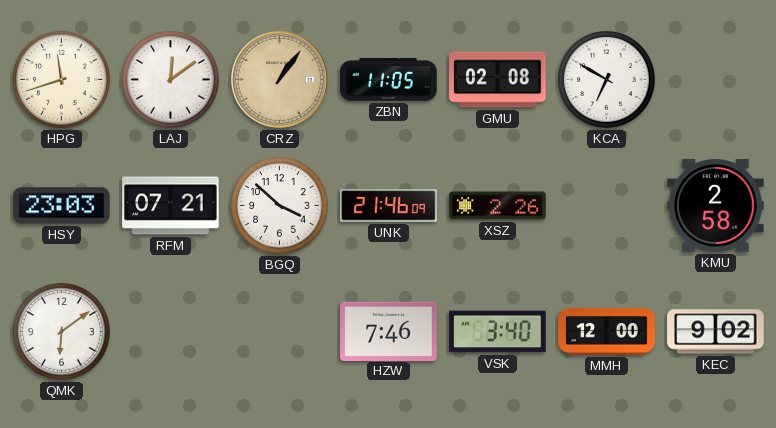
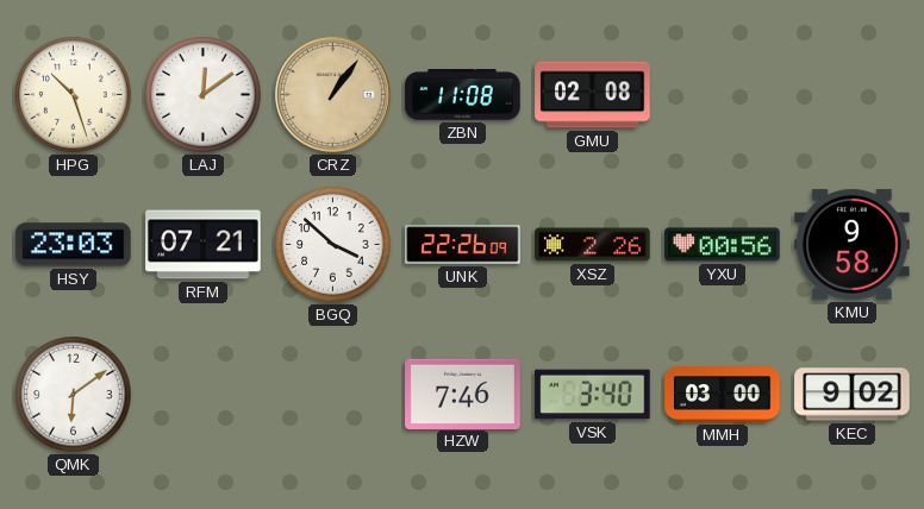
HPG: 11:42 -> 10:27
ZBN: 11:05 -> 11:08
KCA: 6:50 -> none
UNK: 21:46 -> 22:26
YXU: none -> 00:56
KMU: 2:58 -> 9:58
MMH: 12:00 -> 03:00
